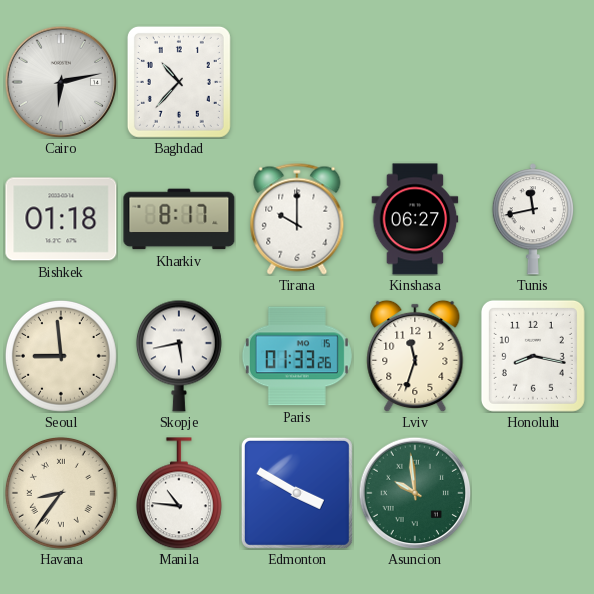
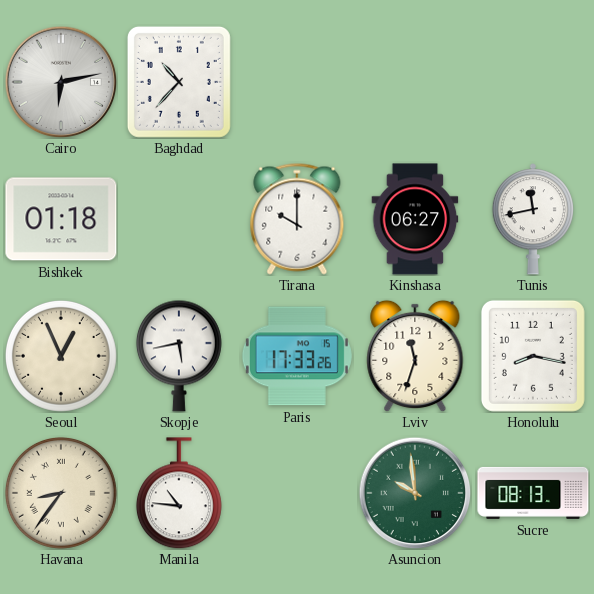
Kharkiv: 8:17 -> none
Seoul: 8:59 -> 12:56
Paris: 01:33 -> 17:33
Edmonton: 3:50 -> none
Sucre: none -> 08:13
